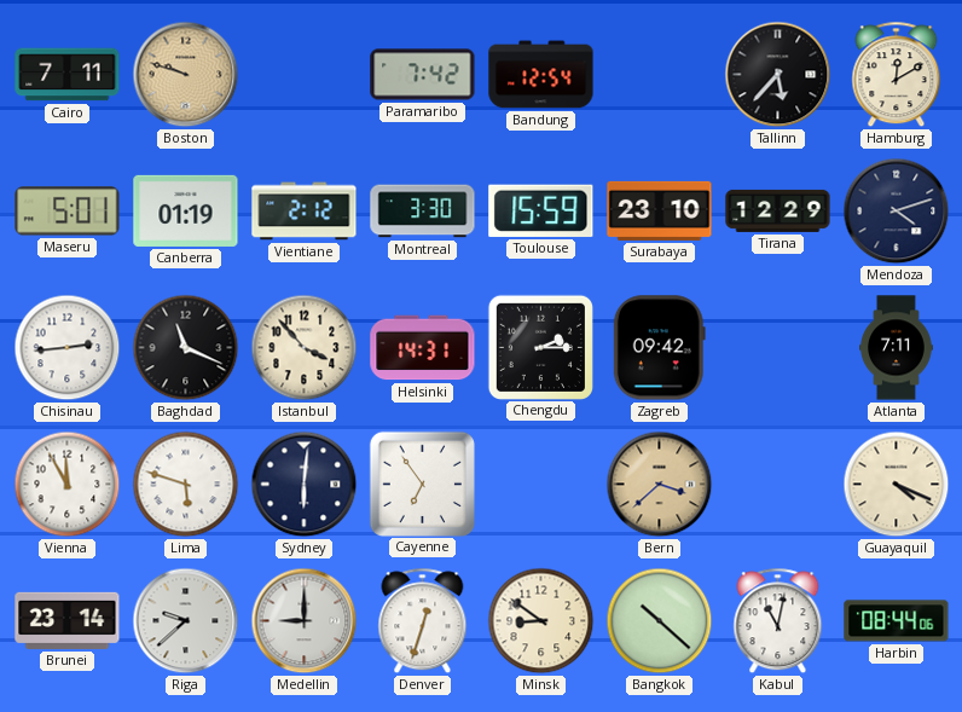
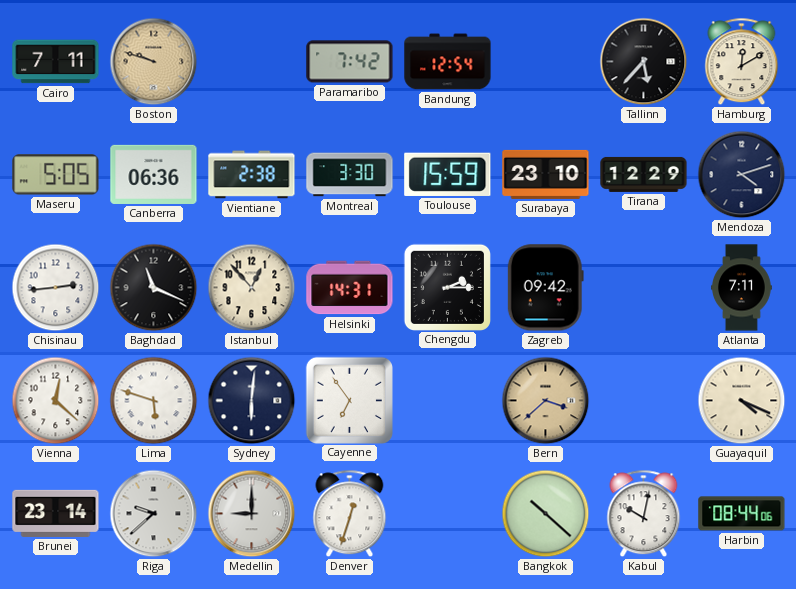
Maseru: 5:01 -> 5:05
Canberra: 01:19 -> 06:36
Vientiane: 2:12 -> 2:38
Istanbul: 3:53 -> 12:53
Vienna: 11:55 -> 12:22
Minsk: 8:51 -> none
Kabul: 11:02 -> 10:02
